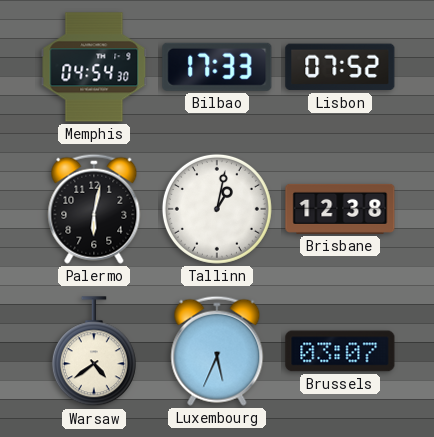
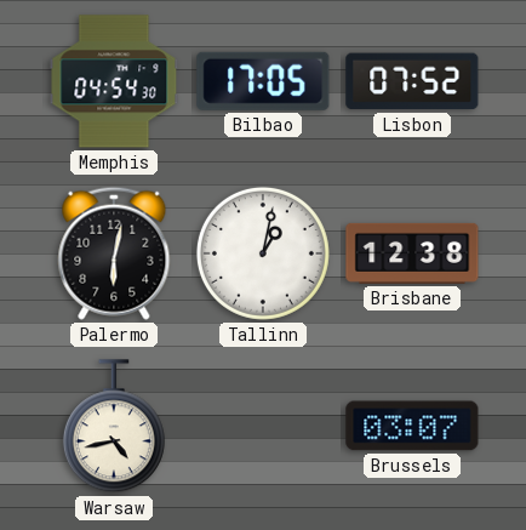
Bilbao: 17:33 -> 17:05
Warsaw: 4:39 -> 4:43
Luxembourg: 5:34 -> none
